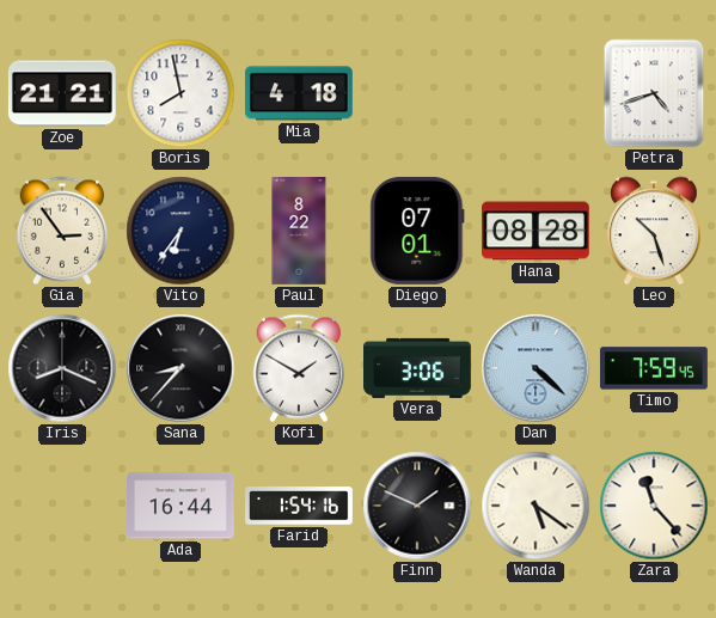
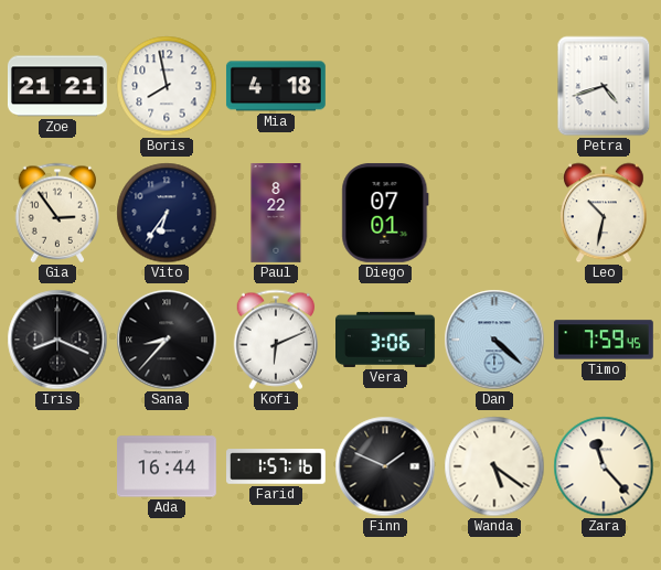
Hana: 08:28 -> none
Leo: 10:27 -> 10:32
Kofi: 1:50 -> 6:11
Farid: 1:54 -> 1:57
